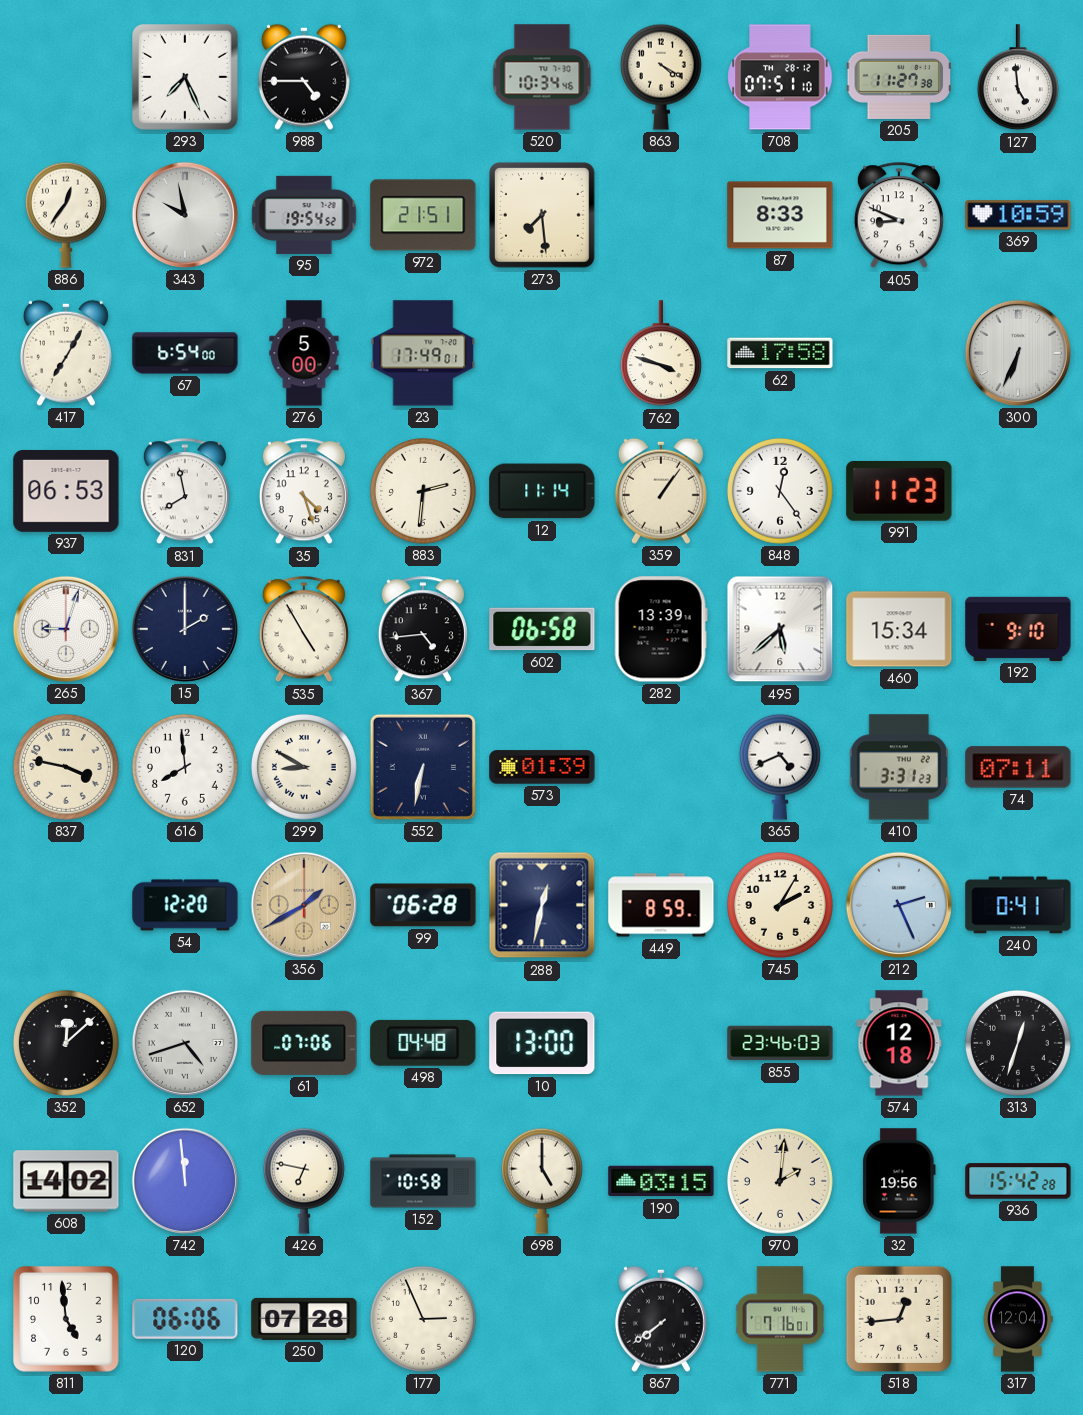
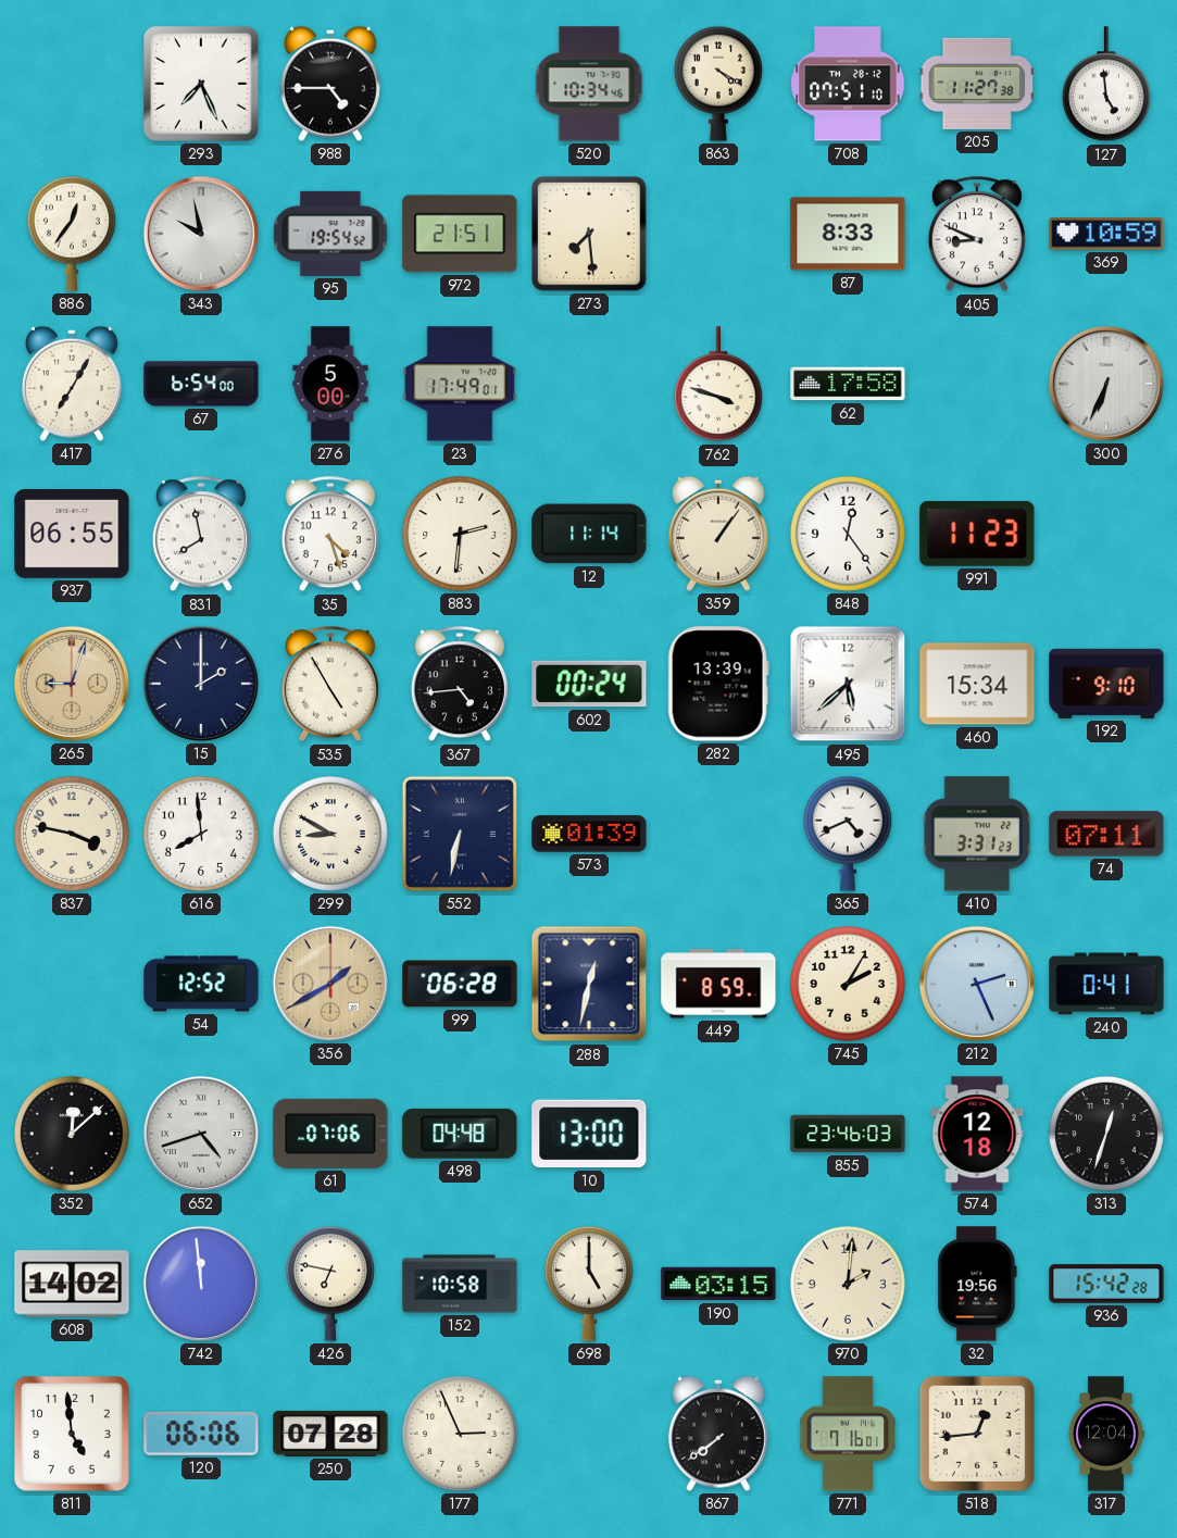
937: 06:53 -> 06:55
265 dial: white -> champagne
602: 06:58 -> 00:24
54: 12:20 -> 12:52
